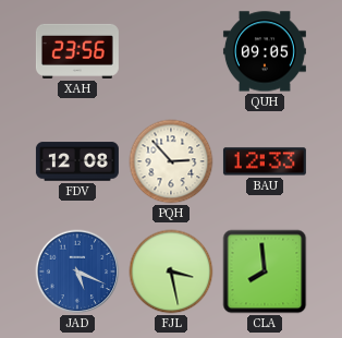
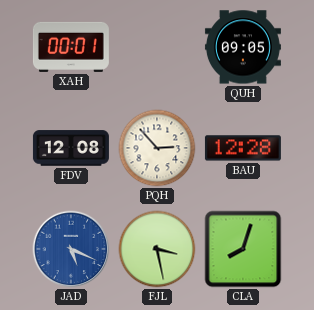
XAH: 23:56 -> 00:01
BAU: 12:33 -> 12:28
CLA: 7:59 -> 8:03
